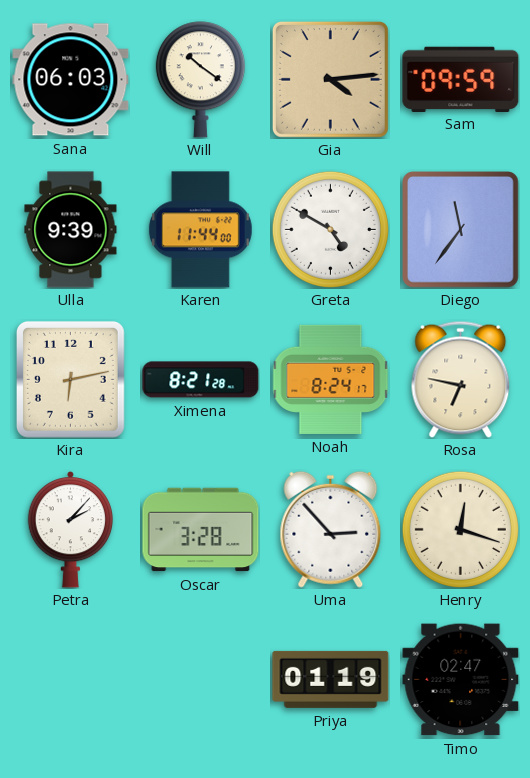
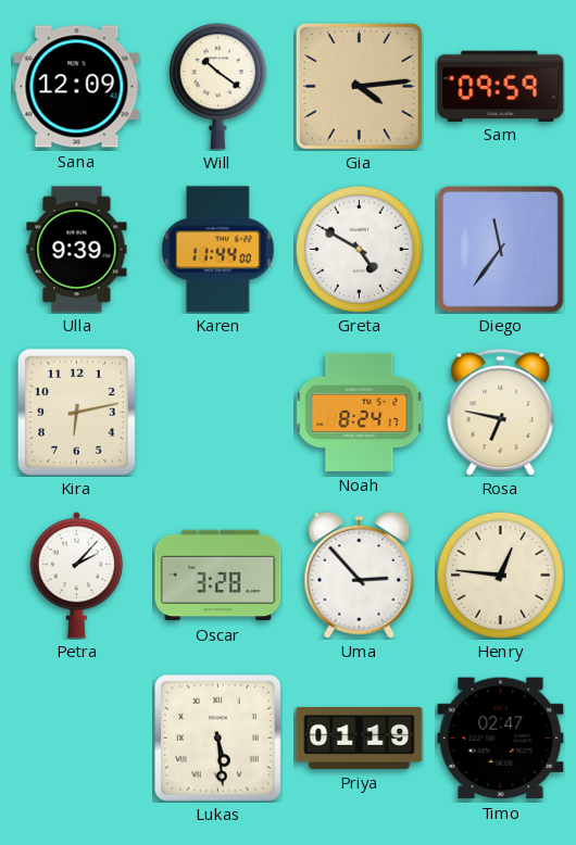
Sana: 06:03 -> 12:09
Ximena: 8:21 -> none
Henry: 12:18 -> 12:46
Lukas: none -> 5:29
